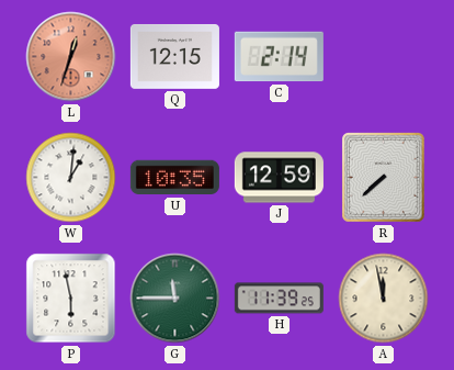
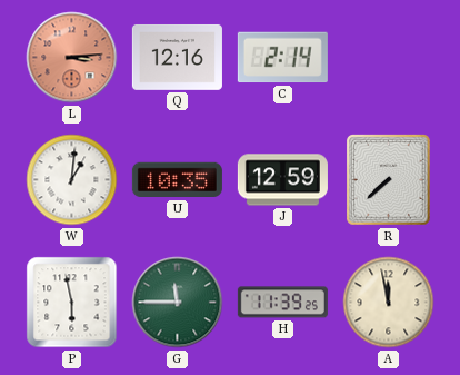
L: 12:33 -> 3:14
Q: 12:15 -> 12:16
